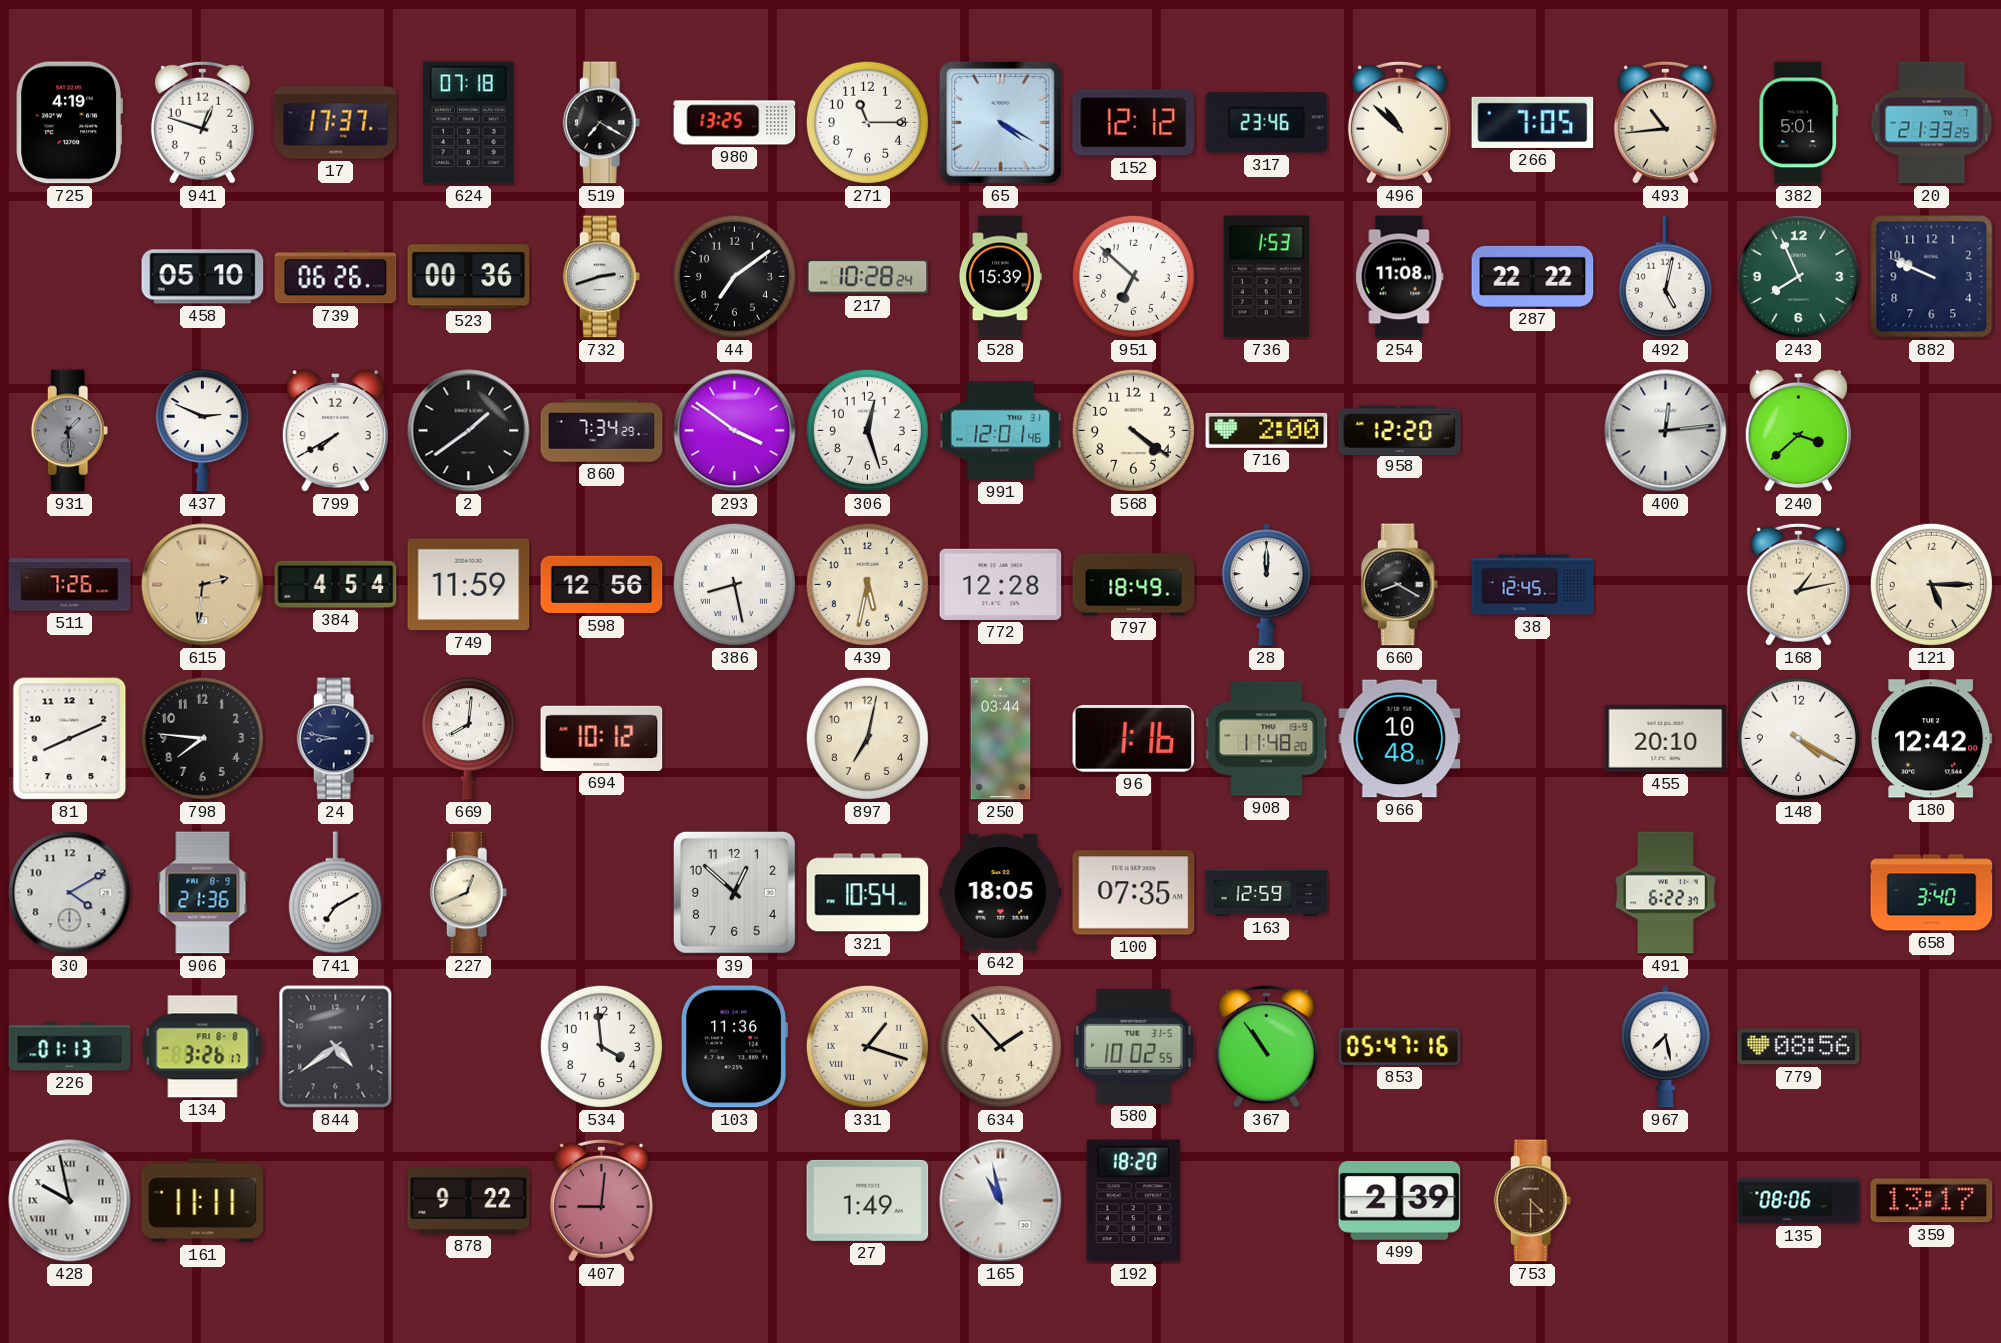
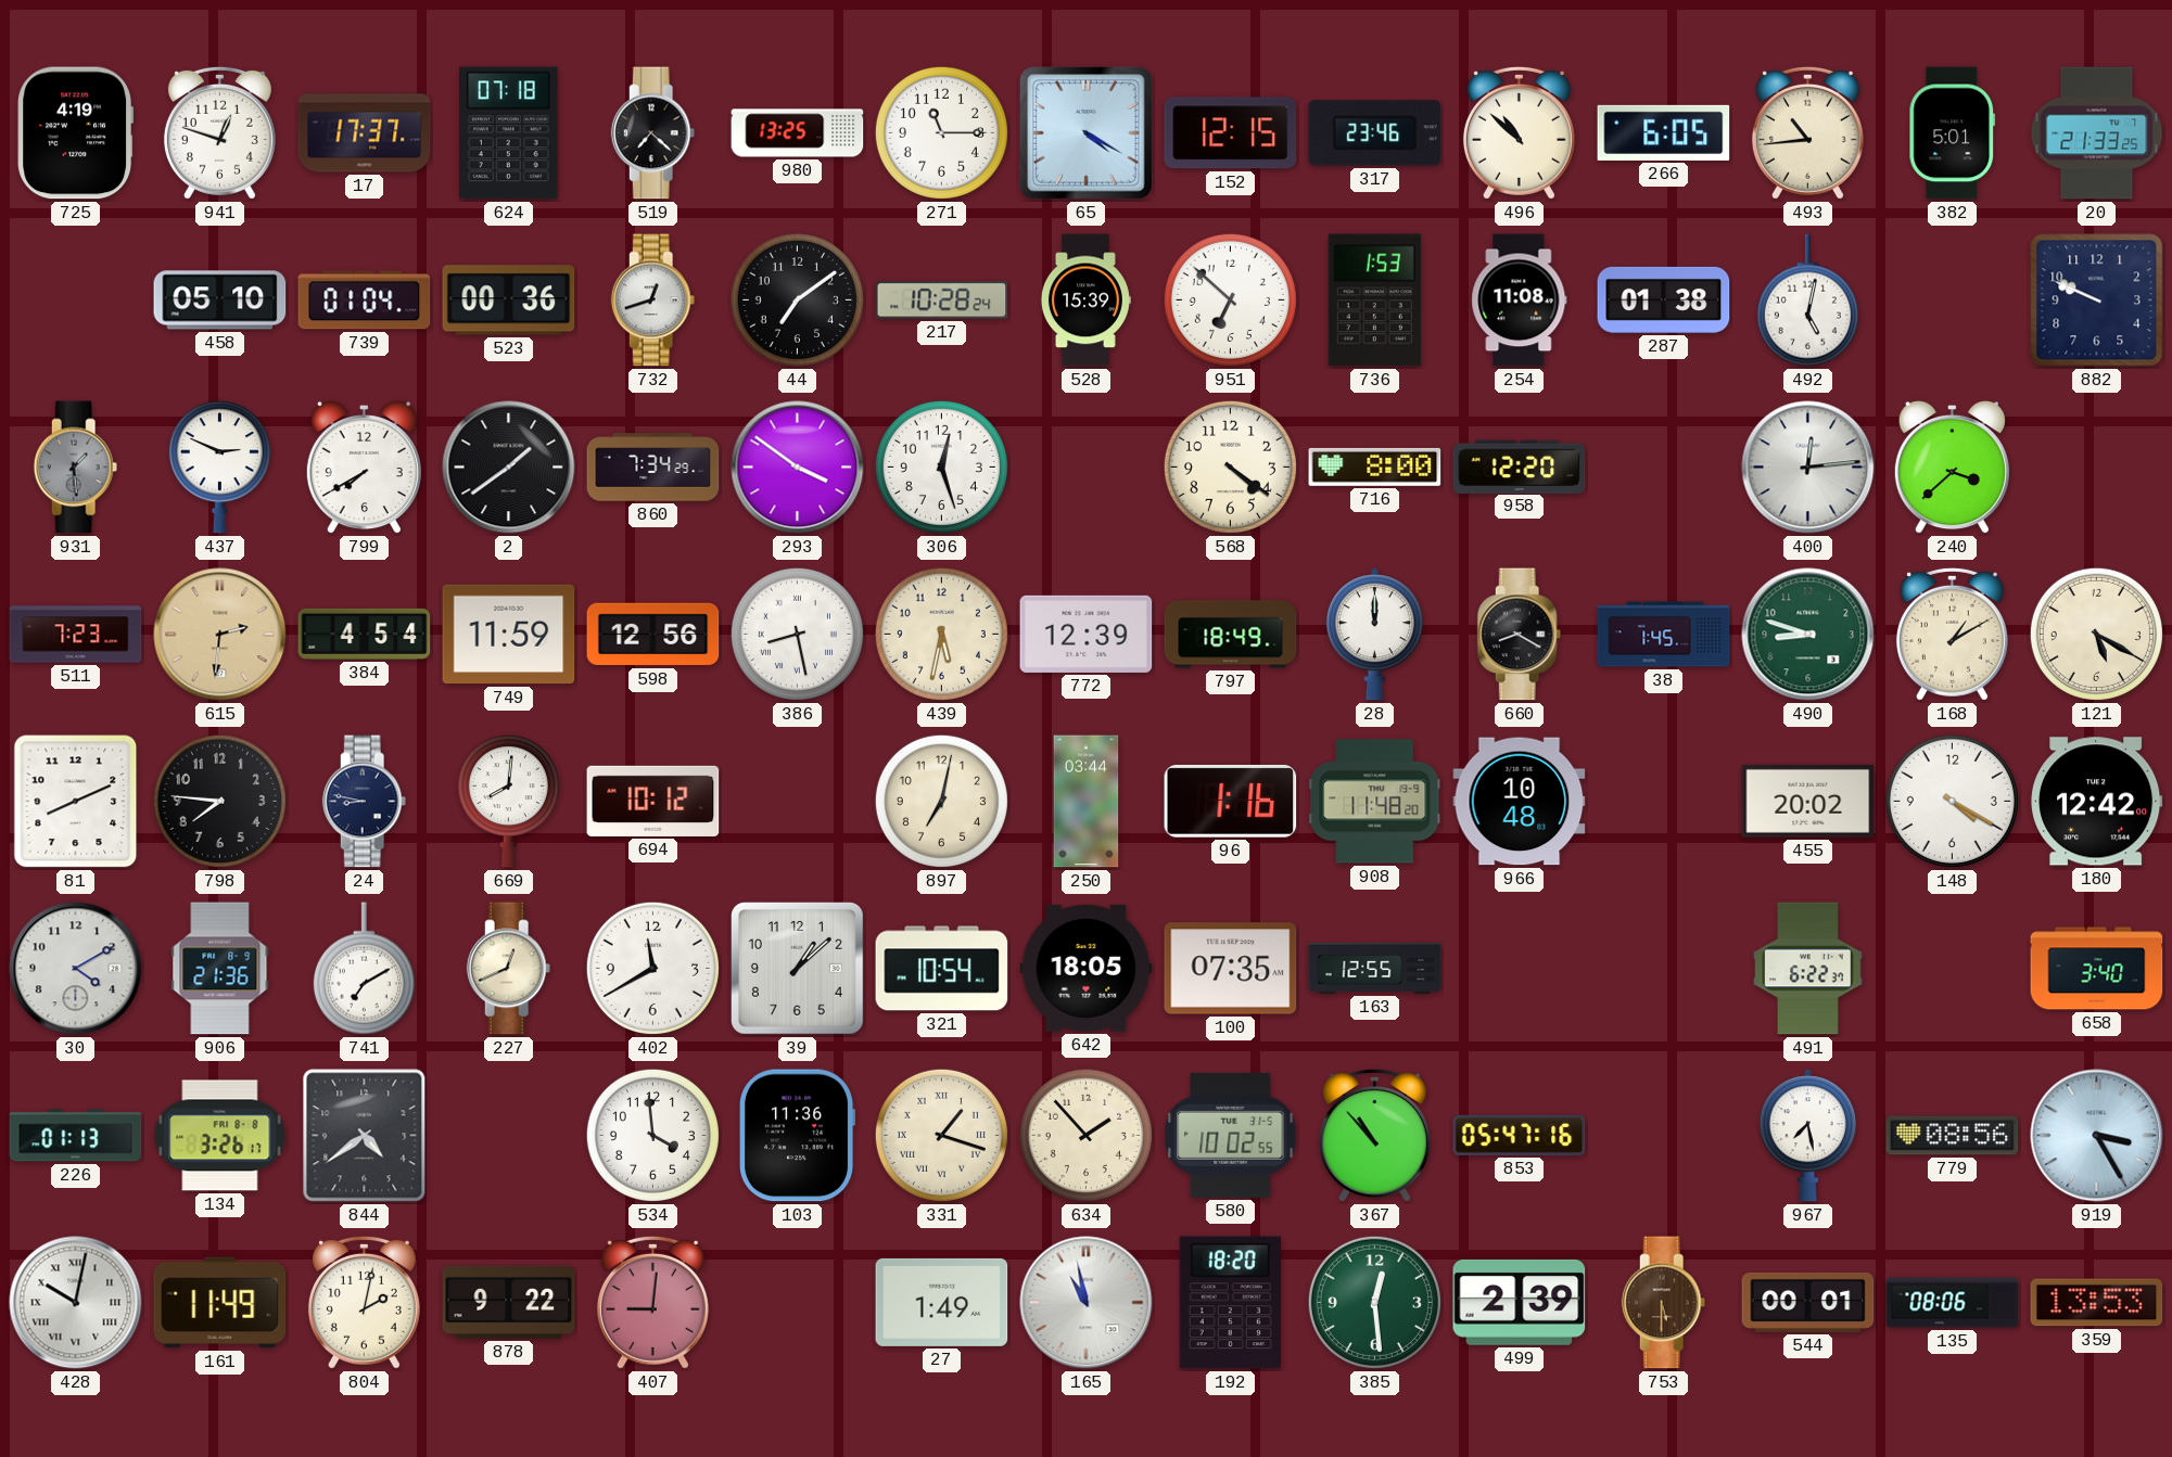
519: 7:20 -> 7:22
152: 12:12 -> 12:15
266: 7:05 -> 6:05
739: 06:26 -> 01:04
732: 2:42 -> 12:42
287: 22:22 -> 01:38
243: 7:56 -> none
991: 12:01 -> none
716: 2:00 -> 8:00
511: 7:26 -> 7:23
772: 12:28 -> 12:39
38: 12:45 -> 1:45
490: none -> 8:48
168: 1:13 -> 1:10
121: 5:15 -> 5:20
455: 20:10 -> 20:02
402: none -> 11:40
39: 12:52 -> 1:08
163: 12:59 -> 12:55
367: 10:54 -> 10:53
919: none -> 3:25
428: 9:58 -> 10:02
161: 11:11 -> 11:49
804: none -> 2:02
385: none -> 12:29
753: 4:30 -> 5:30
544: none -> 00:01
359: 13:17 -> 13:53
